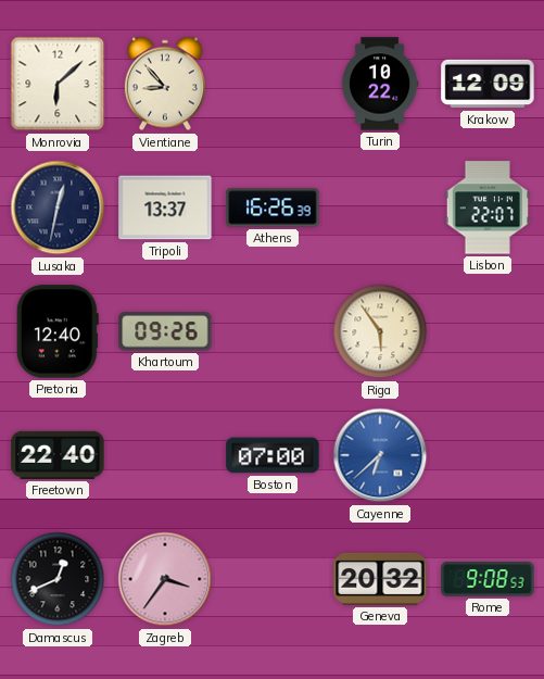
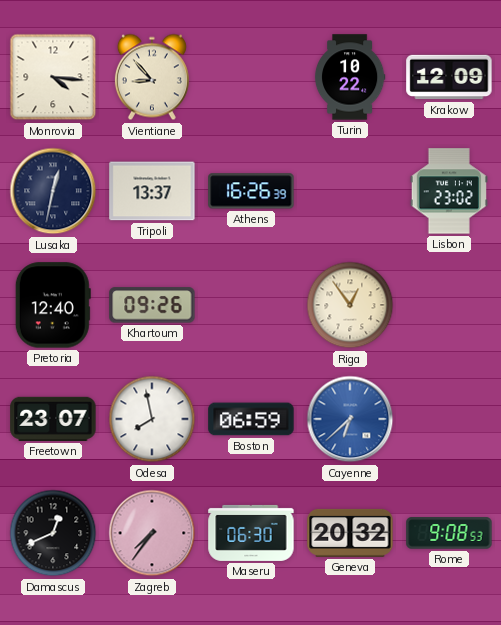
Monrovia: 6:08 -> 4:16
Lisbon: 22:07 -> 23:02
Riga: 5:54 -> 12:54
Freetown: 22:40 -> 23:07
Odesa: none -> 7:58
Boston: 07:00 -> 06:59
Zagreb: 3:36 -> 7:36
Maseru: none -> 06:30
